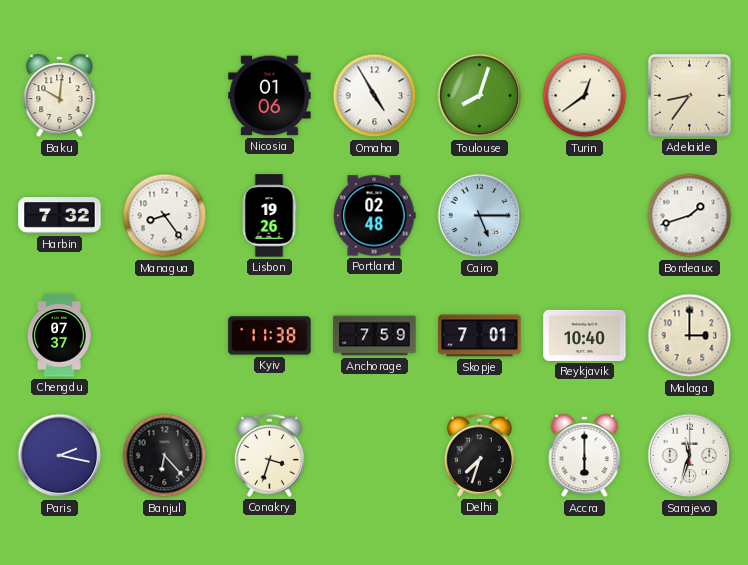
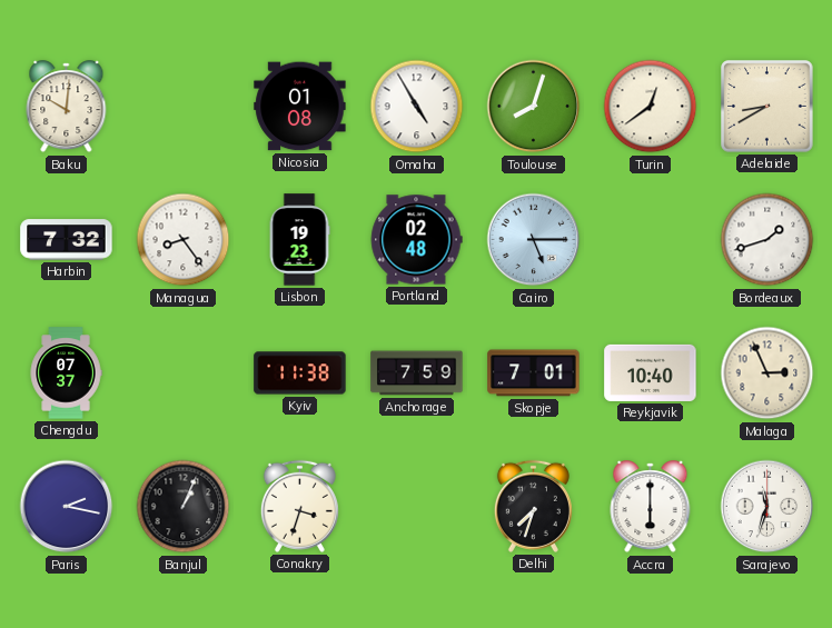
Nicosia: 01:06 -> 01:08
Adelaide: 8:36 -> 8:40
Lisbon: 19:26 -> 19:23
Malaga: 3:00 -> 2:56
Banjul: 6:23 -> 1:04
